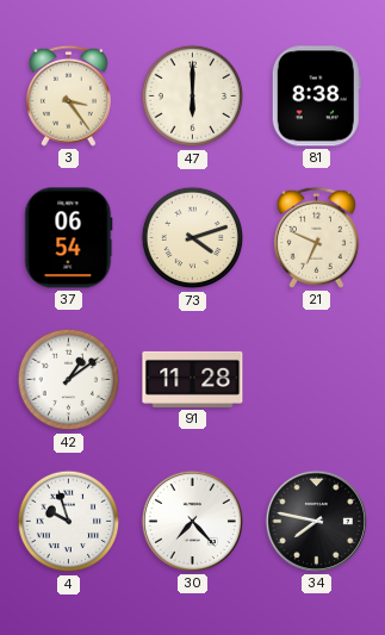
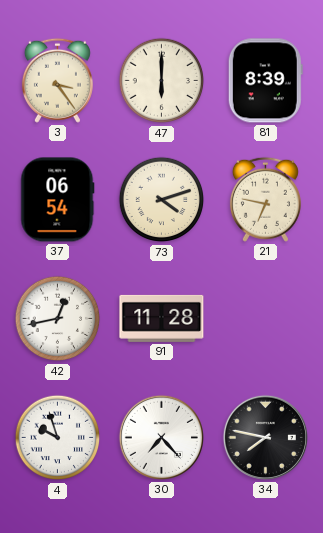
81: 8:38 -> 8:39
21: 6:49 -> 6:47
42: 1:09 -> 12:43
